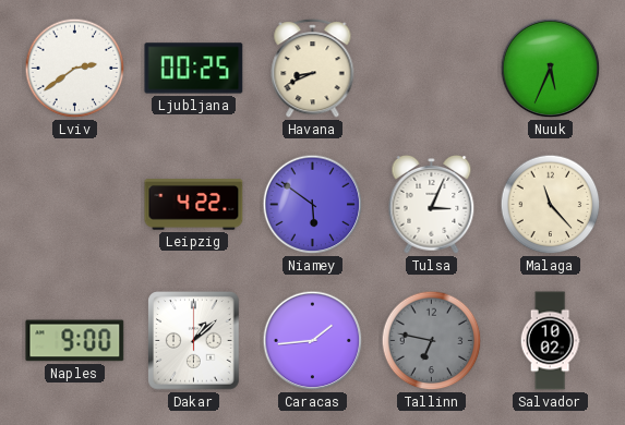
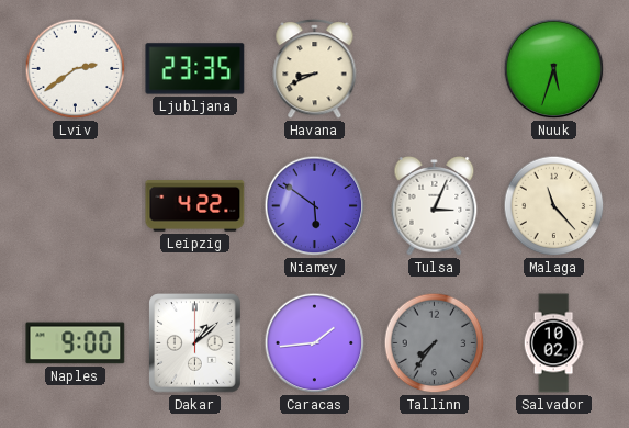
Ljubljana: 00:25 -> 23:35
Nuuk: 5:34 -> 5:33
Tallinn: 6:47 -> 7:36
